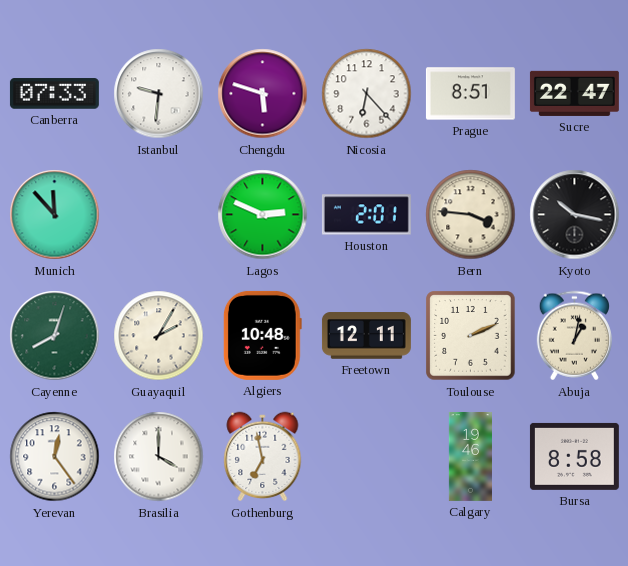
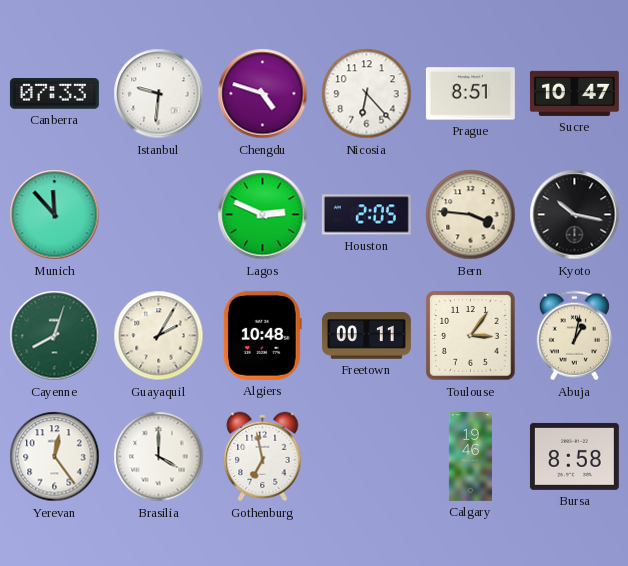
Chengdu: 5:48 -> 4:48
Sucre: 22:47 -> 10:47
Houston: 2:01 -> 2:05
Freetown: 12:11 -> 00:11
Toulouse: 2:11 -> 3:06
